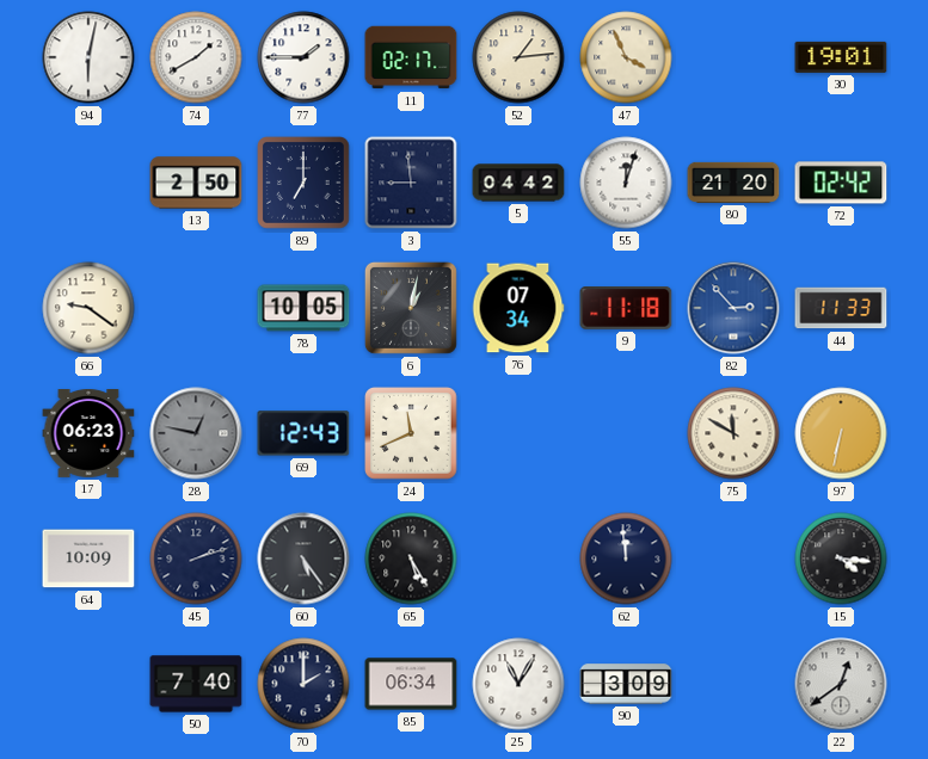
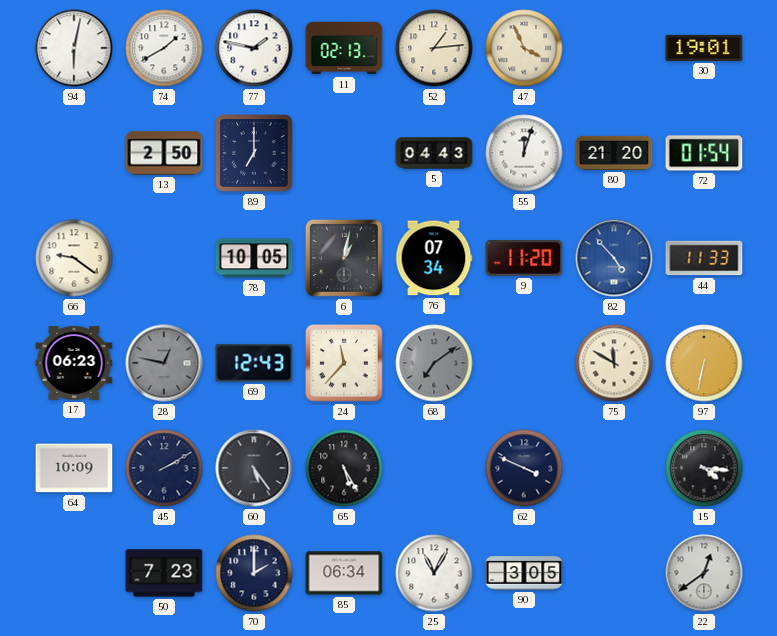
77: 1:45 -> 1:47
11: 02:17 -> 02:13
3: 8:59 -> none
5: 04:42 -> 04:43
72: 02:42 -> 01:54
9: 11:18 -> 11:20
82: 2:53 -> 4:53
24: 11:41 -> 11:37
68: none -> 7:09
45: 2:12 -> 2:10
62: 11:59 -> 3:49
50: 7:40 -> 7:23
90: 3:09 -> 3:05
